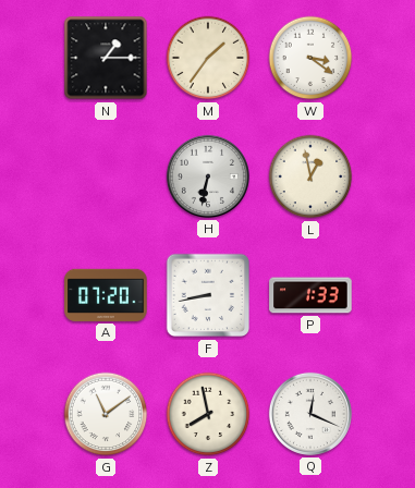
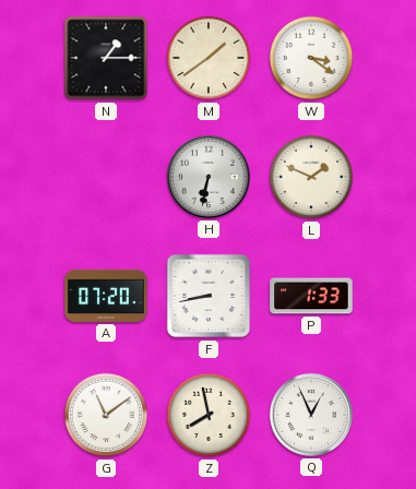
M: 1:36 -> 1:39
L: 12:58 -> 1:49
Q: 12:19 -> 12:56
